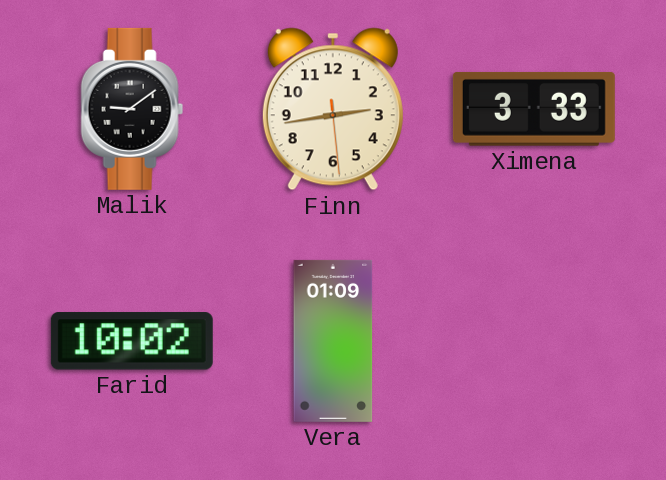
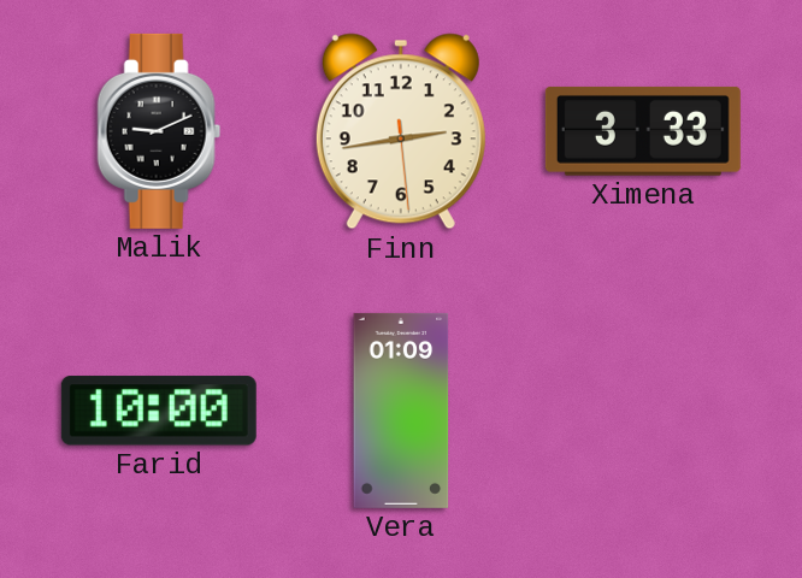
Malik: 9:09 -> 9:11
Farid: 10:02 -> 10:00
